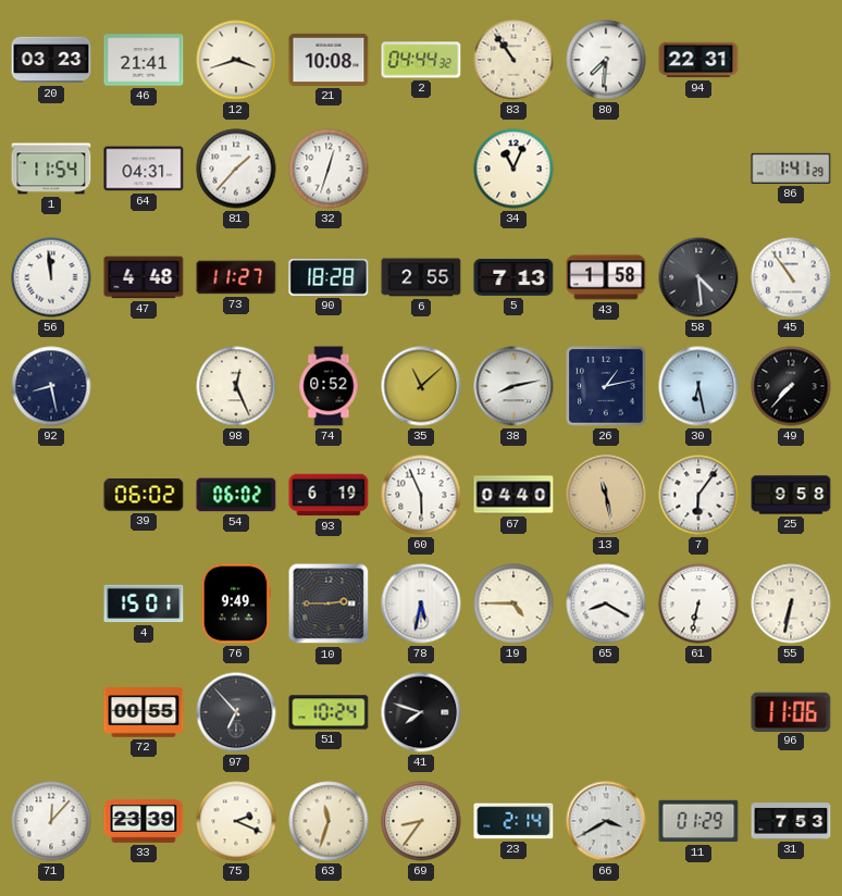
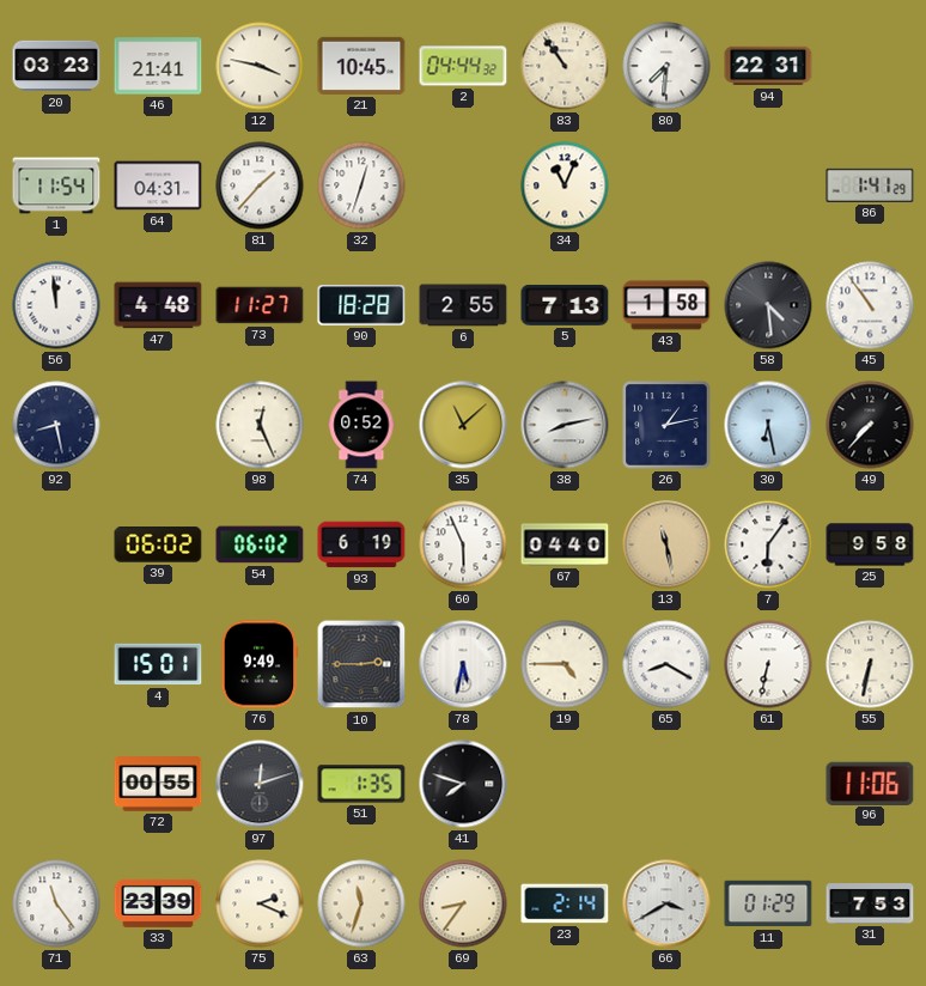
12: 3:42 -> 3:47
21: 10:08 -> 10:45
97: 6:53 -> 12:12
51: 10:24 -> 1:35
71: 12:07 -> 11:24
